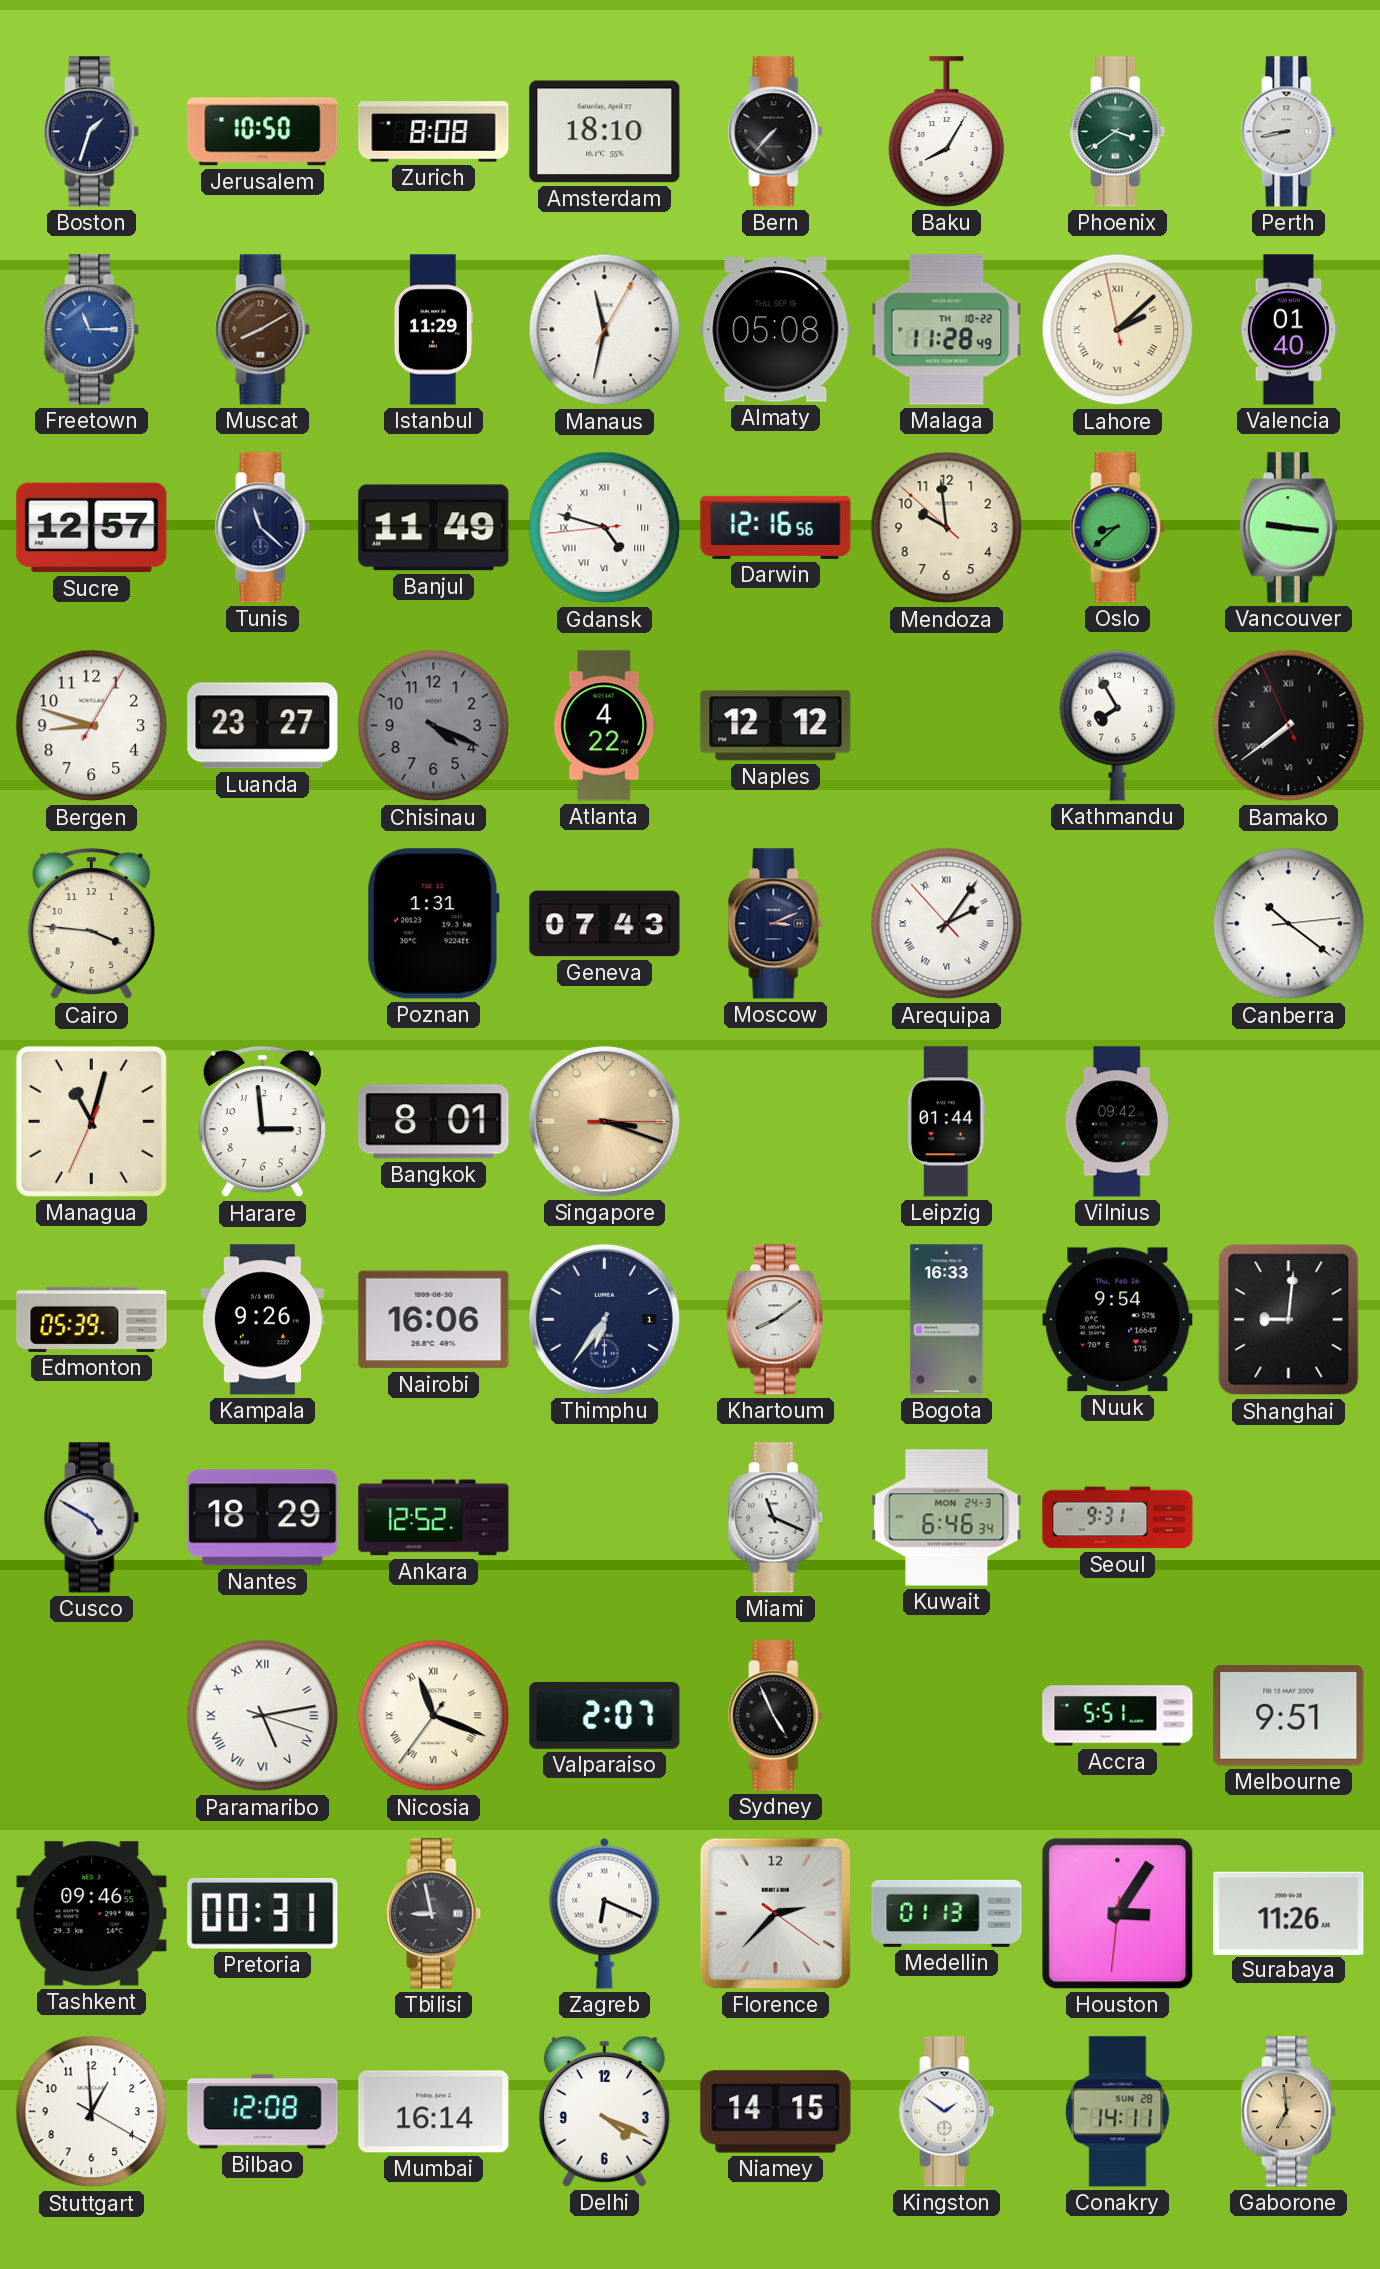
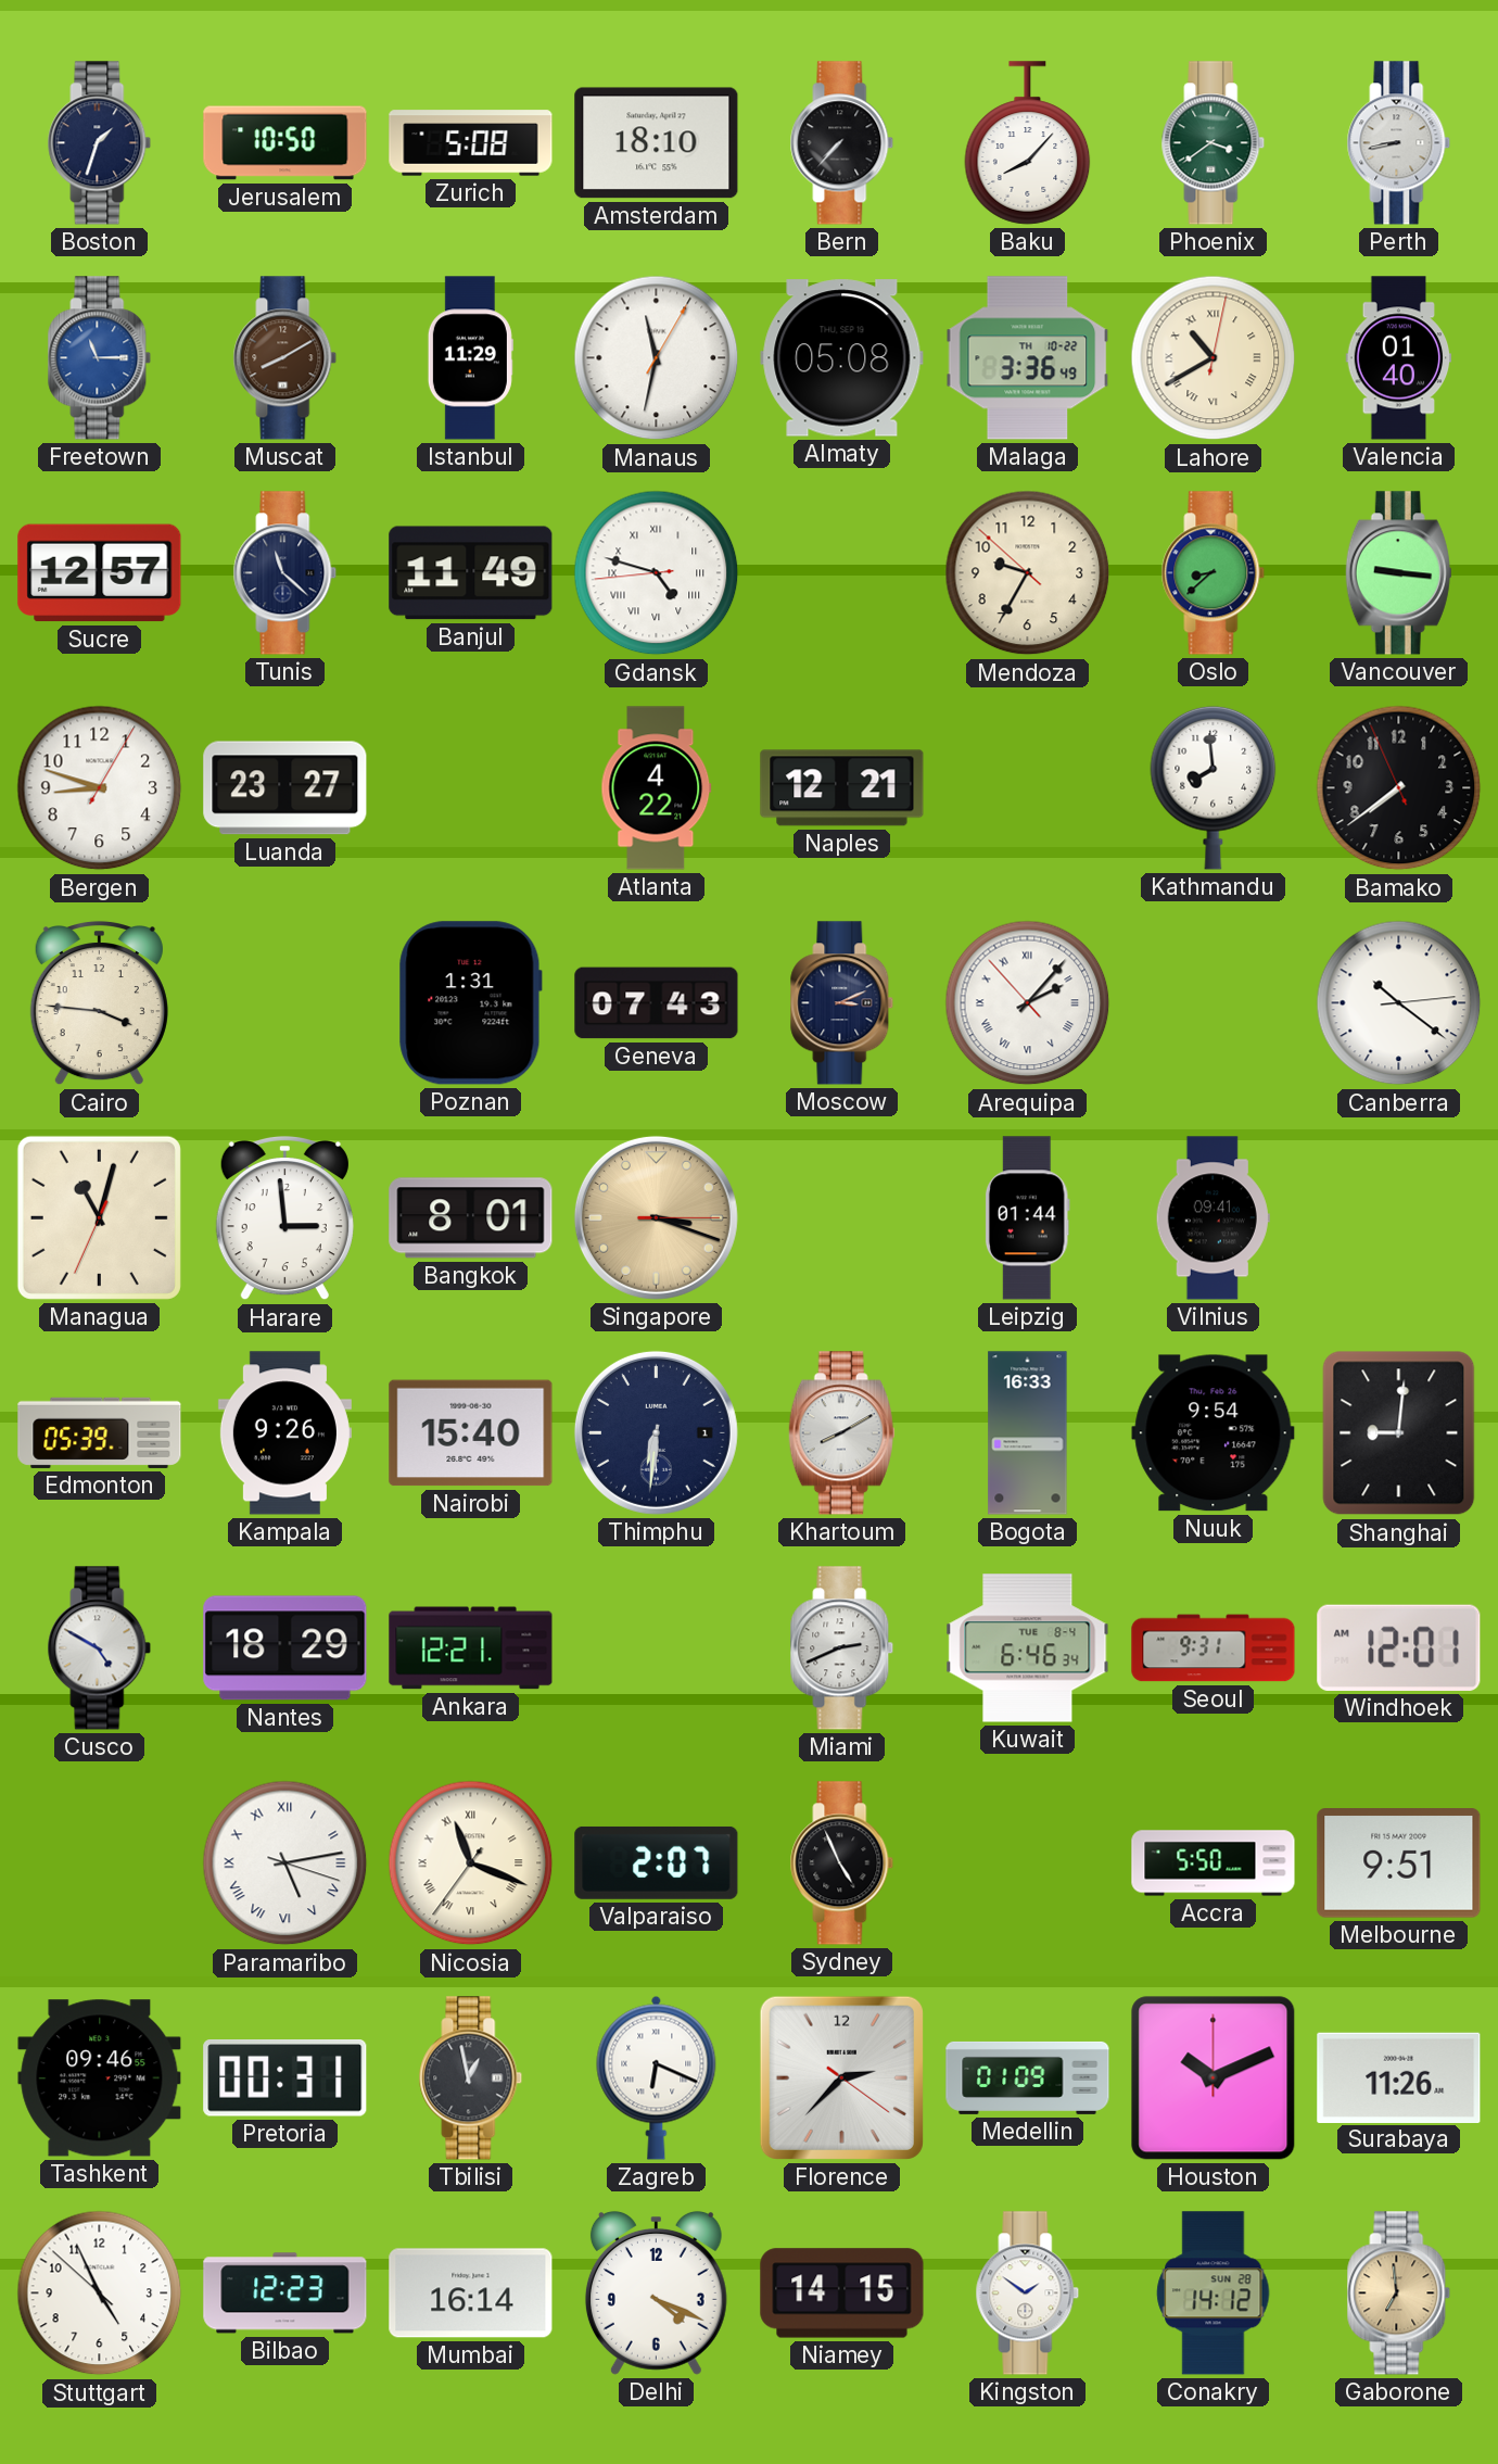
Zurich: 8:08 -> 5:08
Baku: 8:05 -> 8:07
Malaga: 11:28 -> 3:36
Lahore: 2:07 -> 10:40
Darwin: 12:16 -> none
Mendoza: 9:58 -> 9:34
Chisinau: 4:19 -> none
Naples: 12:12 -> 12:21
Kathmandu: 7:55 -> 7:59
Bamako numerals: Roman -> Arabic
Arequipa: 2:05 -> 2:06
Vilnius: 09:42 -> 09:41
Nairobi: 16:06 -> 15:40
Thimphu: 6:36 -> 6:31
Khartoum: 8:09 -> 8:10
Ankara: 12:52 -> 12:21
Miami: 11:19 -> 2:41
Kuwait date: MON 24-3 -> TUE 8-4
Windhoek: none -> 12:01
Accra: 5:51 -> 5:50
Tbilisi: 8:58 -> 12:58
Medellin: 01:13 -> 01:09
Houston: 3:05 -> 10:11
Stuttgart: 12:59 -> 4:55
Bilbao: 12:08 -> 12:23
Conakry: 14:11 -> 14:12
